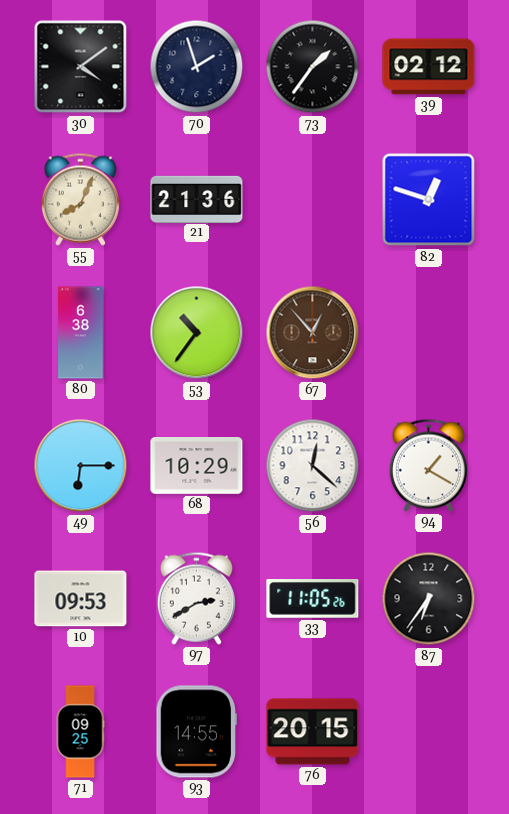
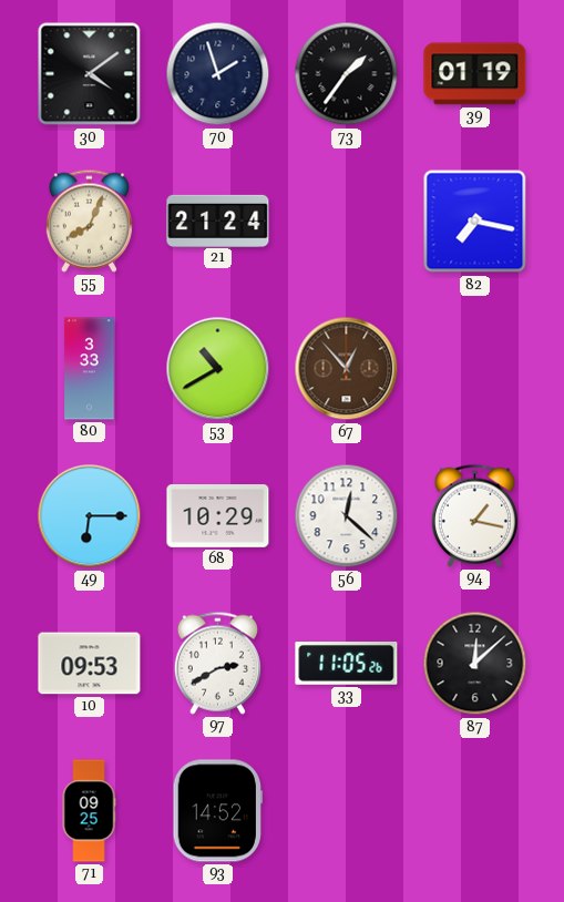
39: 02:12 -> 01:19
21: 21:36 -> 21:24
82: 12:48 -> 7:17
80: 6:38 -> 3:33
53: 10:36 -> 10:40
94: 1:20 -> 1:17
87: 6:36 -> 12:08
93: 14:55 -> 14:52
76: 20:15 -> none
